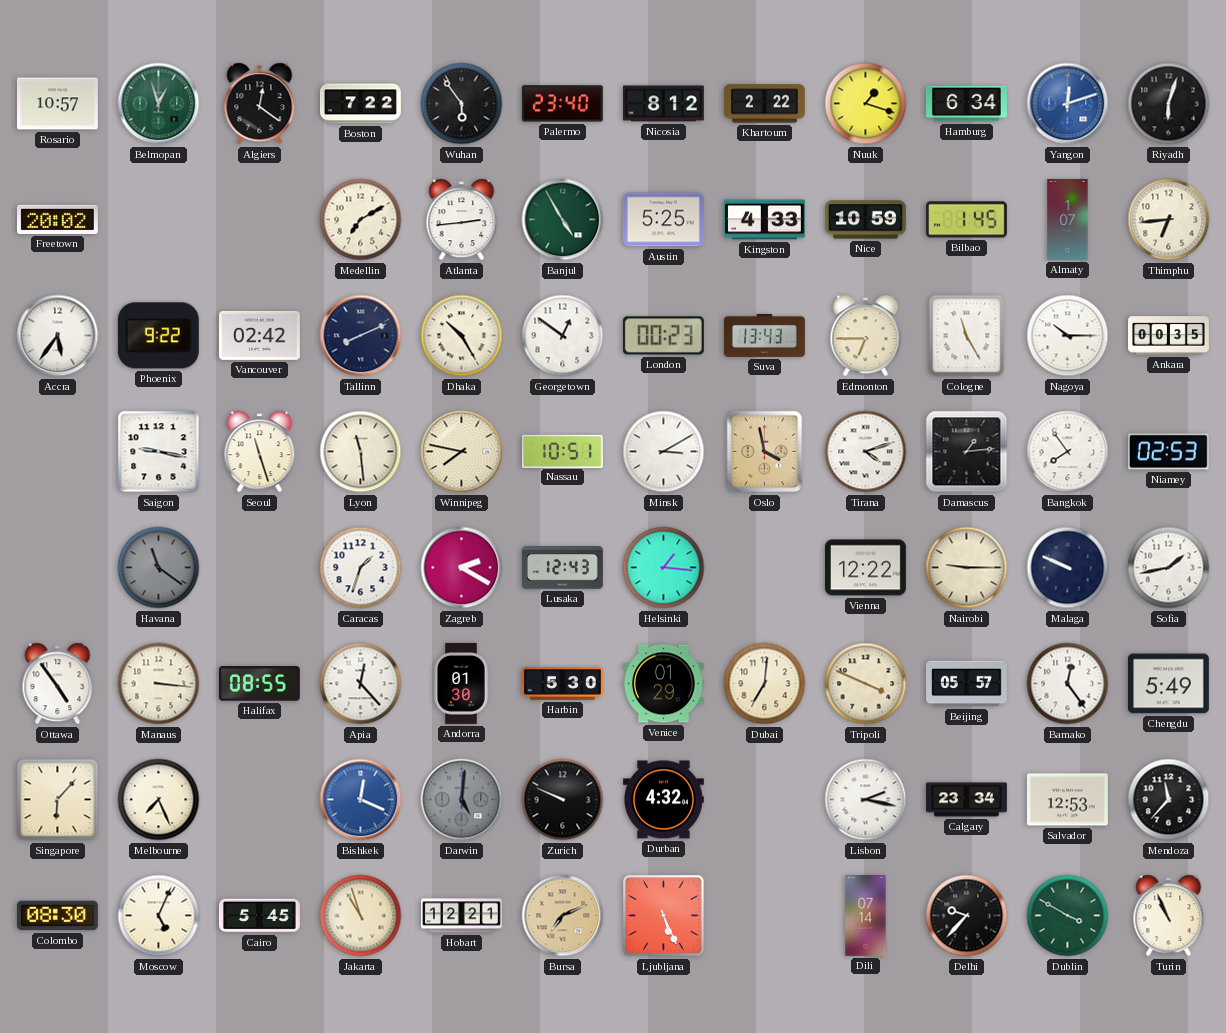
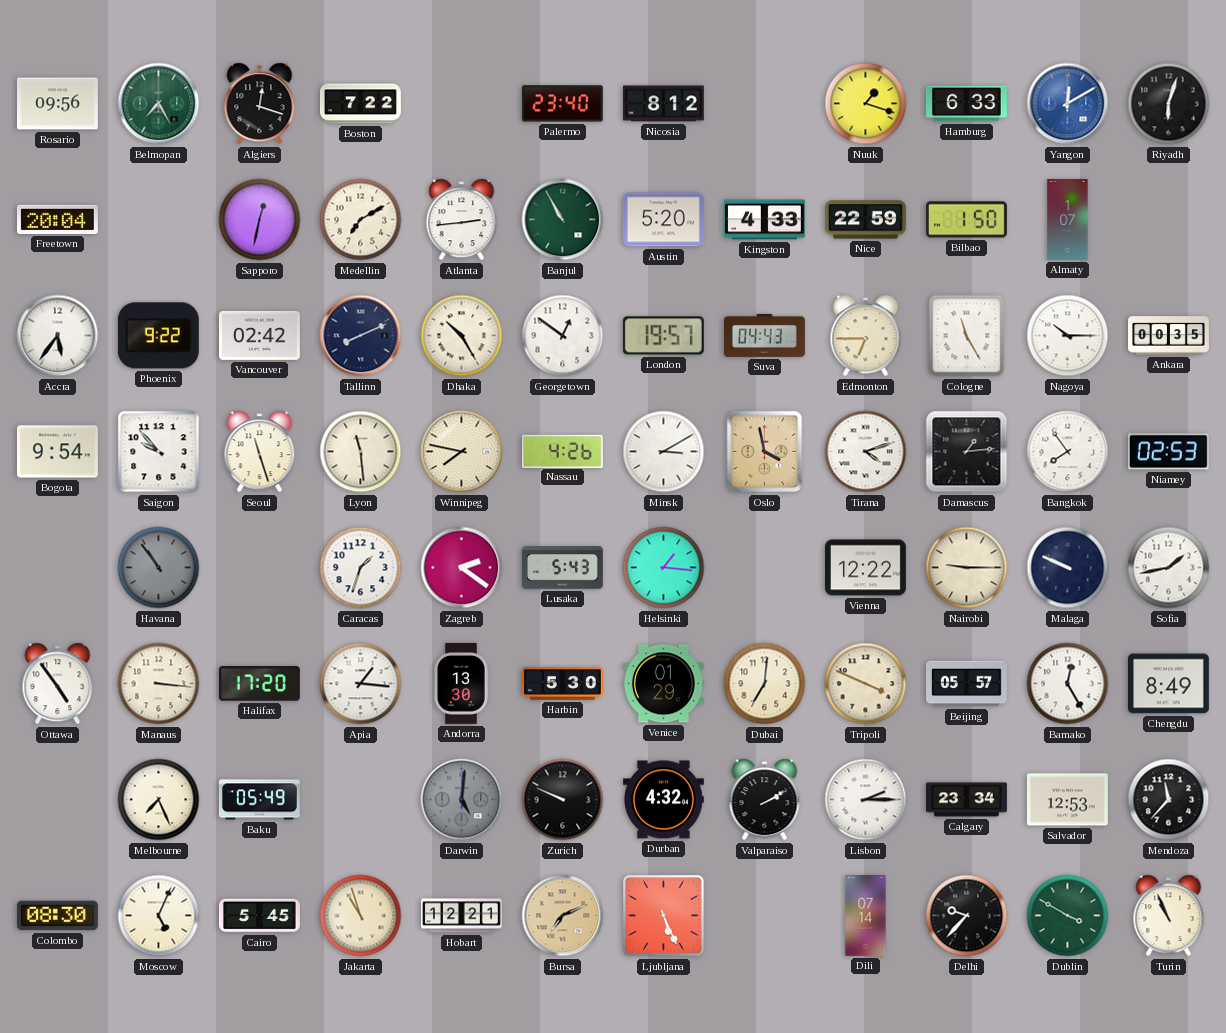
Rosario: 10:57 -> 09:56
Belmopan: 12:57 -> 7:25
Algiers: 12:21 -> 12:18
Wuhan: 5:54 -> none
Khartoum: 2:22 -> none
Hamburg: 6:34 -> 6:33
Yangon: 12:12 -> 12:10
Freetown: 20:02 -> 20:04
Sapporo: none -> 12:32
Banjul: 4:55 -> 10:55
Austin: 5:25 -> 5:20
Nice: 10:59 -> 22:59
Bilbao: 1:45 -> 1:50
Thimphu: 6:44 -> none
London: 00:23 -> 19:57
Suva: 13:43 -> 04:43
Bogota: none -> 9:54
Saigon: 9:17 -> 9:53
Nassau: 10:51 -> 4:26
Havana: 11:21 -> 10:54
Zagreb: 2:20 -> 2:21
Lusaka: 12:43 -> 5:43
Halifax: 08:55 -> 17:20
Apia: 12:23 -> 1:16
Andorra: 01:30 -> 13:30
Bamako: 12:24 -> 12:25
Chengdu: 5:49 -> 8:49
Singapore: 6:07 -> none
Baku: none -> 05:49
Bishkek: 12:19 -> none
Valparaiso: none -> 2:10
Lisbon: 2:17 -> 2:15
